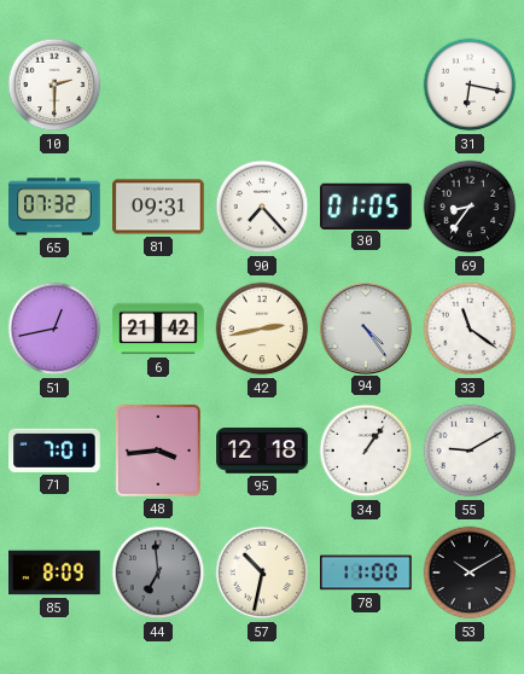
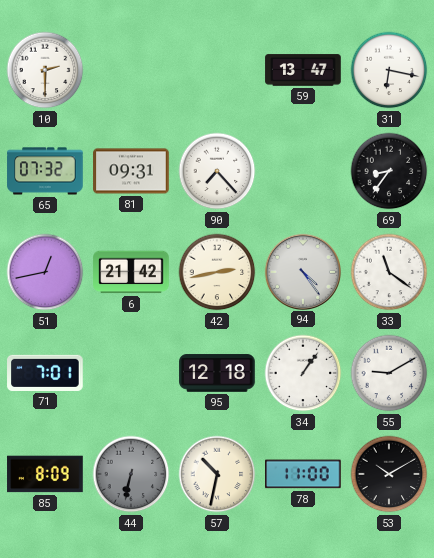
59: none -> 13:47
30: 01:05 -> none
48: 3:44 -> none
44: 6:59 -> 6:32
